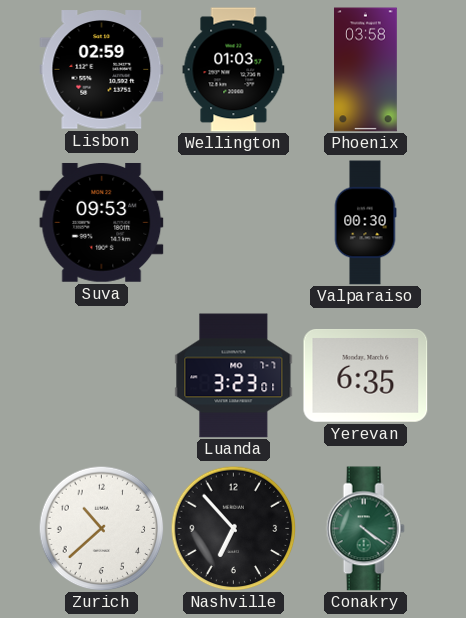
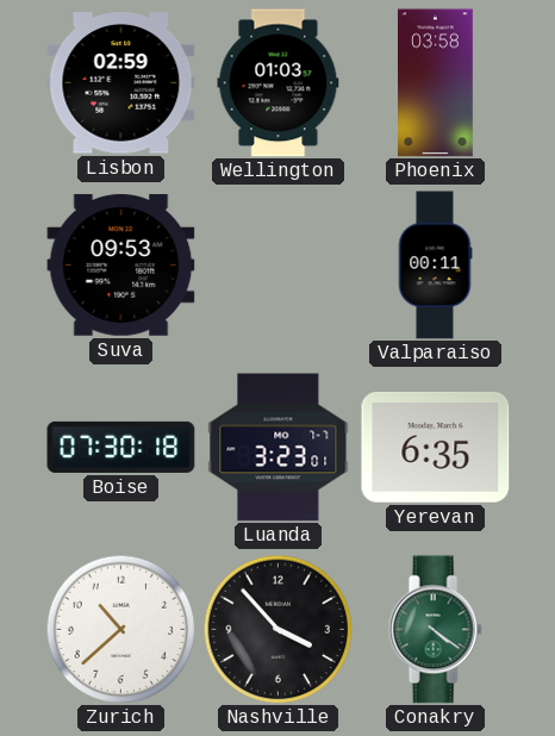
Valparaiso: 00:30 -> 00:11
Boise: none -> 07:30
Nashville: 6:53 -> 3:53
